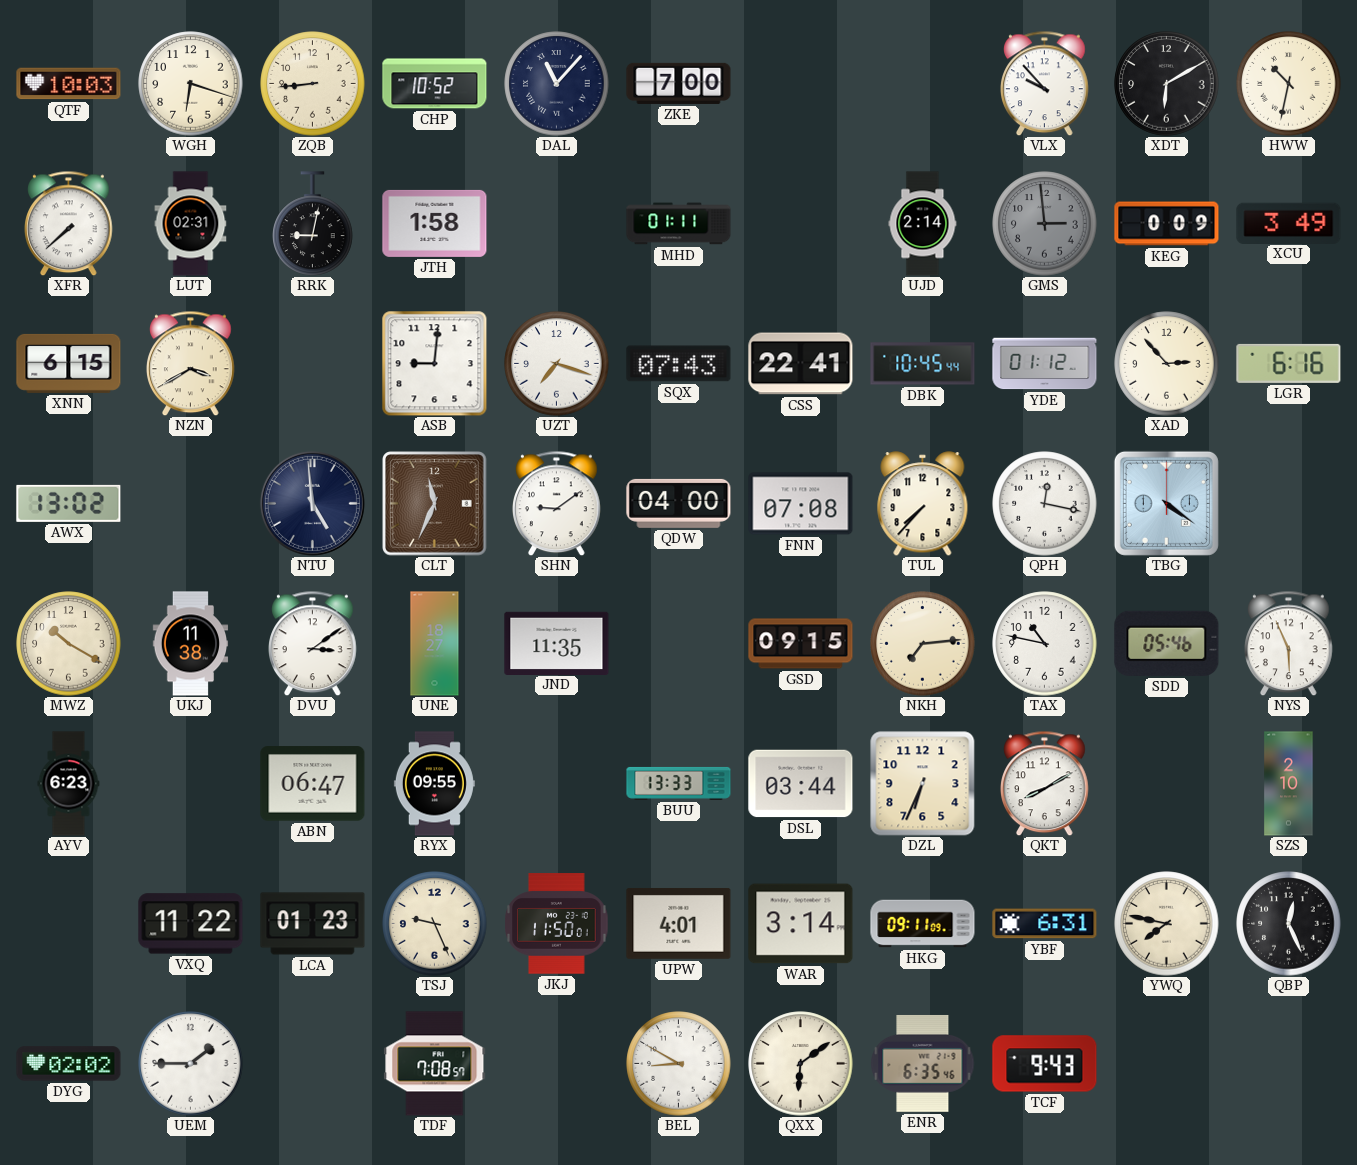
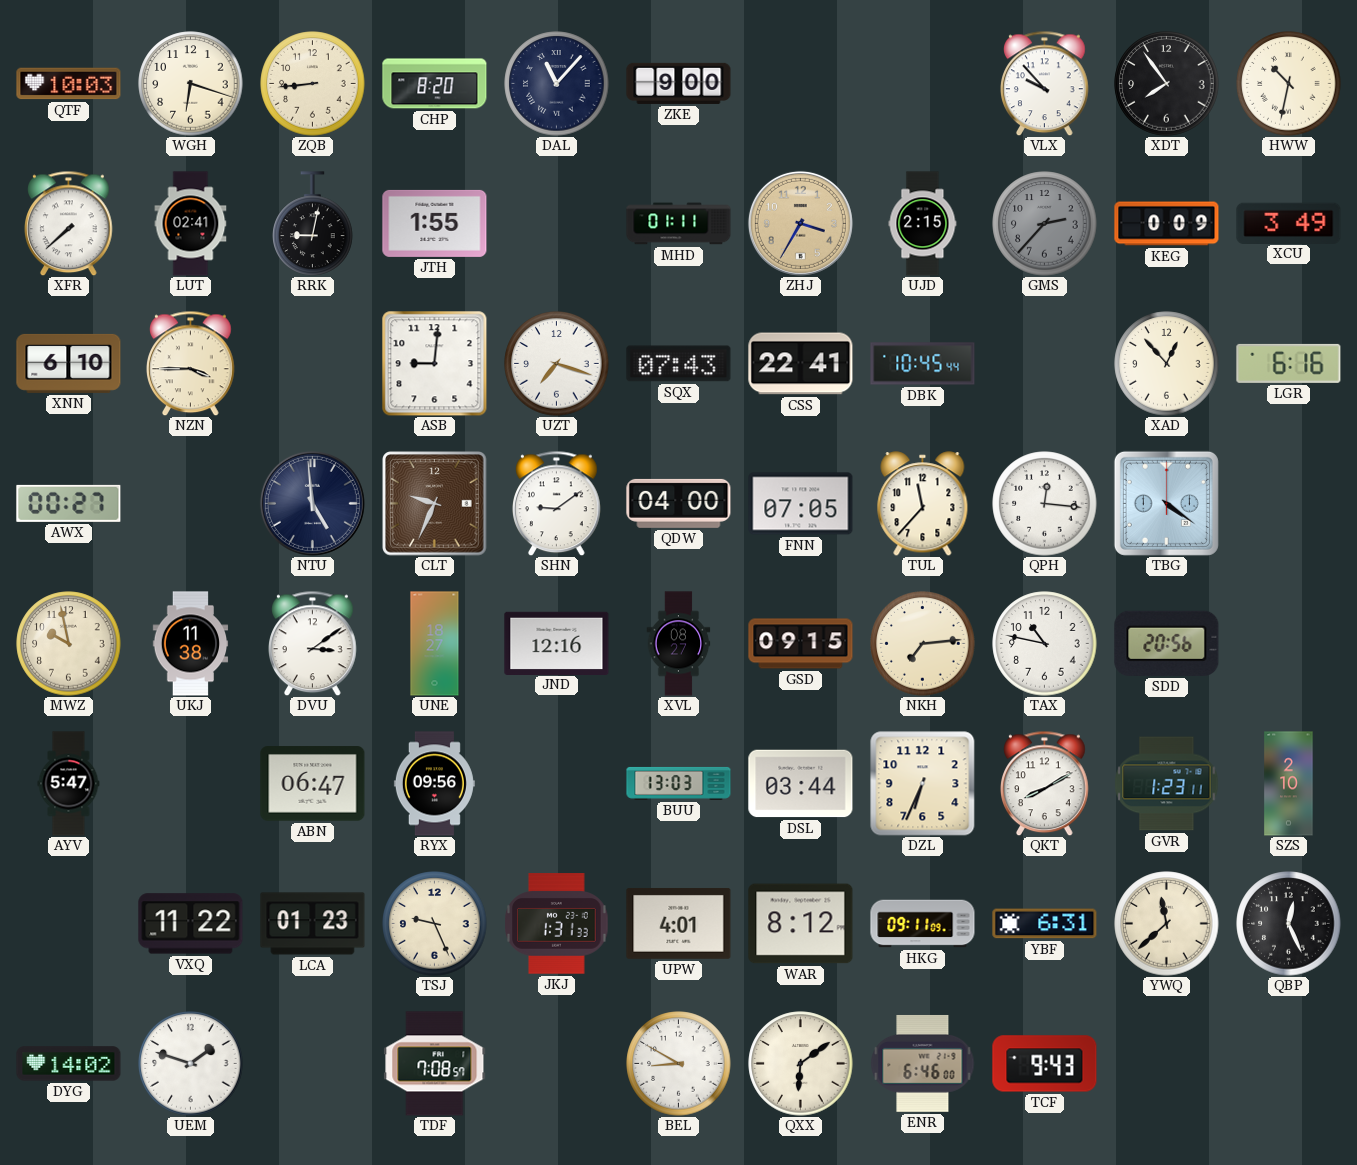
CHP: 10:52 -> 8:20
ZKE: 7:00 -> 9:00
XDT: 6:10 -> 7:54
LUT: 02:31 -> 02:41
JTH: 1:58 -> 1:55
ZHJ: none -> 3:35
UJD: 2:14 -> 2:15
GMS: 2:59 -> 2:37
XNN: 6:15 -> 6:10
NZN: 3:40 -> 3:45
YDE: 01:12 -> none
XAD: 2:53 -> 12:53
AWX: 13:02 -> 00:27
CLT: 11:34 -> 9:34
FNN: 07:08 -> 07:05
TUL: 7:37 -> 11:37
QPH: 12:17 -> 12:16
MWZ: 10:20 -> 9:58
JND: 11:35 -> 12:16
XVL: none -> 08:27
SDD: 05:46 -> 20:56
NYS: 5:56 -> none
AYV: 6:23 -> 5:47
RYX: 09:55 -> 09:56
BUU: 13:33 -> 13:03
GVR: none -> 1:23
JKJ: 11:50 -> 1:31
WAR: 3:14 -> 8:12
YWQ: 7:47 -> 11:38
DYG: 02:02 -> 14:02
UEM: 1:45 -> 1:48
ENR: 6:35 -> 6:46
